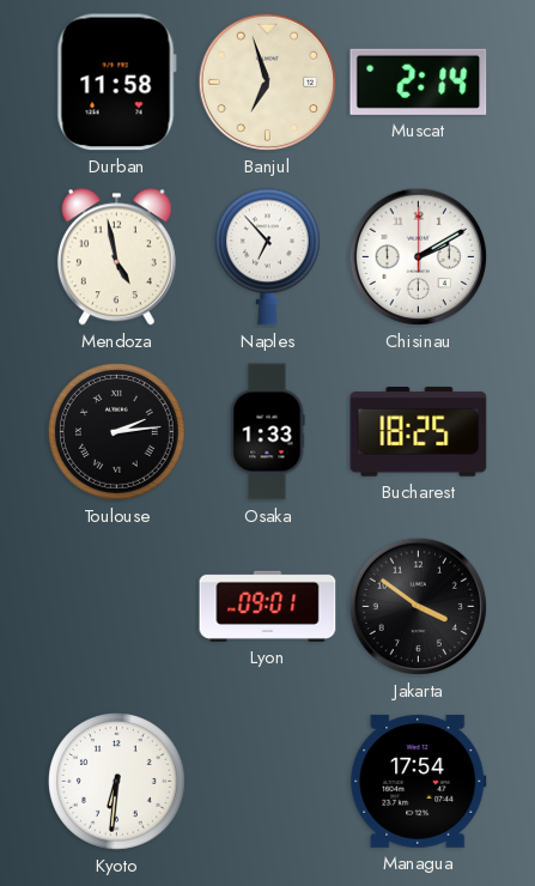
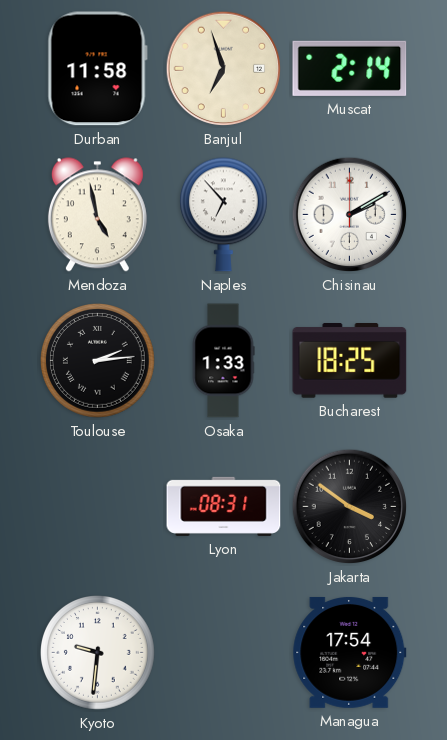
Lyon: 09:01 -> 08:31
Kyoto: 6:31 -> 9:31
